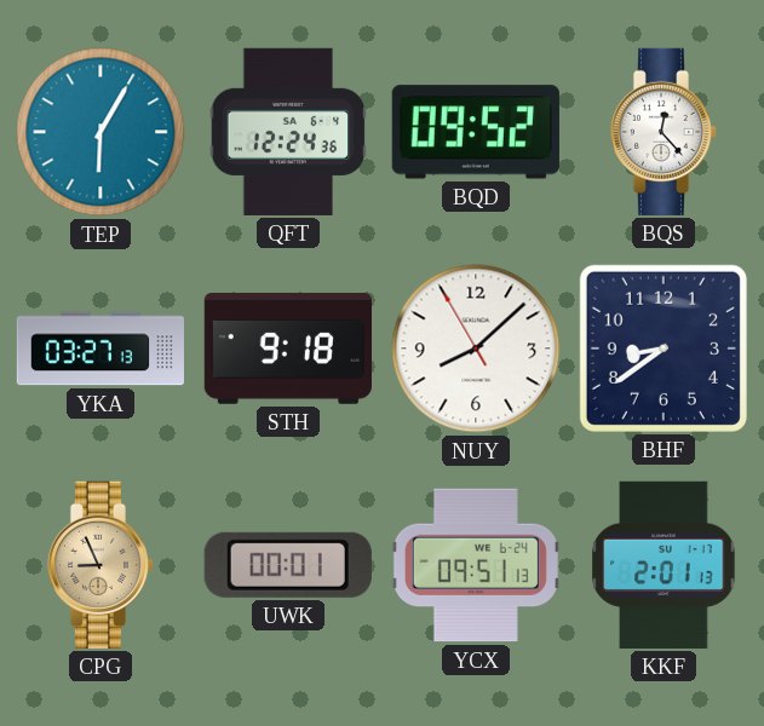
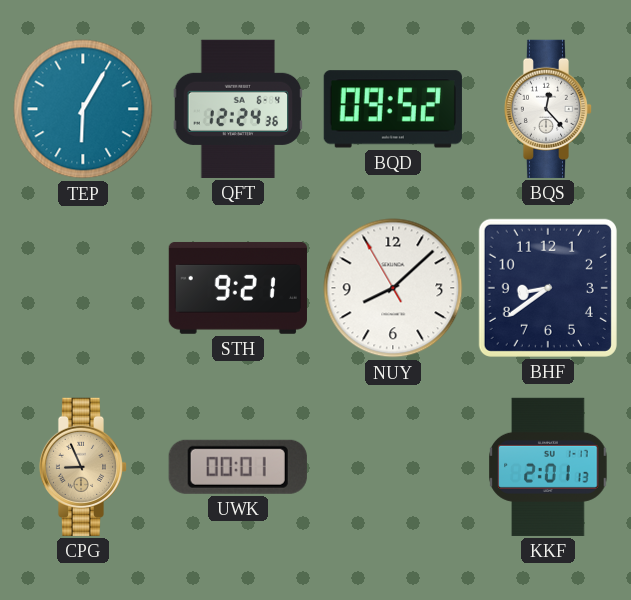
YKA: 03:27 -> none
STH: 9:18 -> 9:21
YCX: 09:51 -> none
